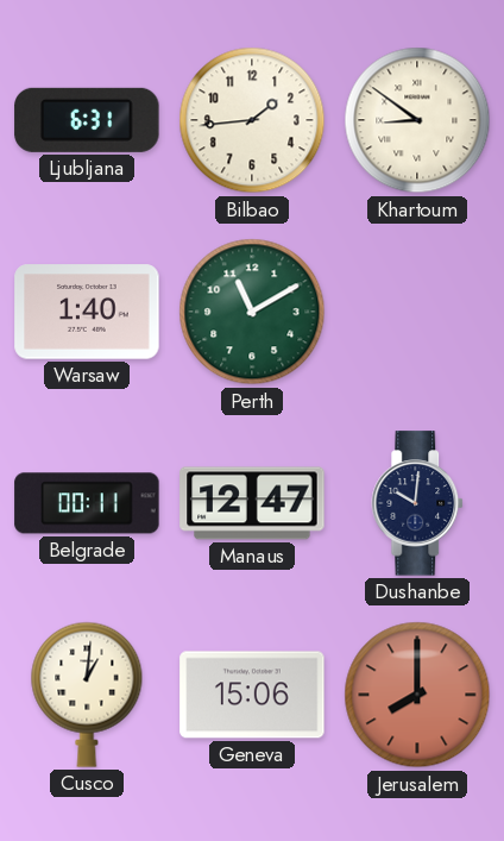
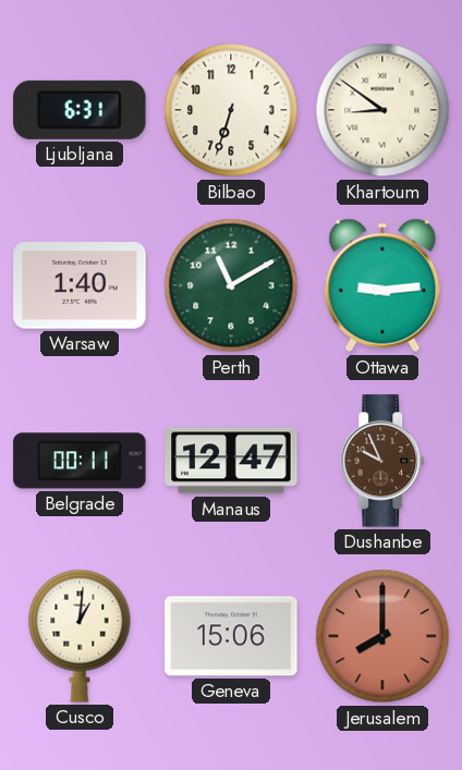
Bilbao: 1:44 -> 6:33
Ottawa: none -> 9:14
Dushanbe: 10:01 -> 9:56
Dushanbe dial: navy -> brown
